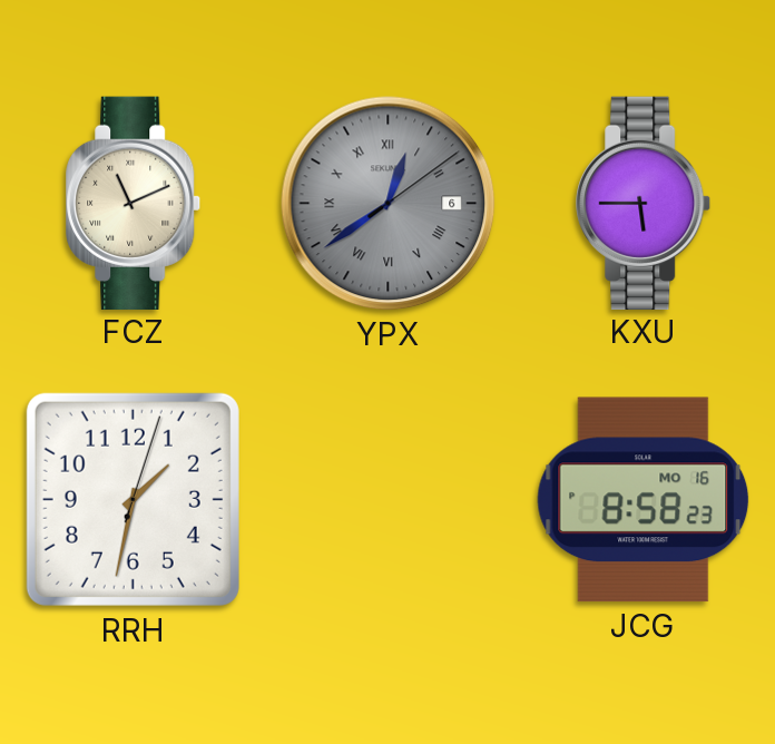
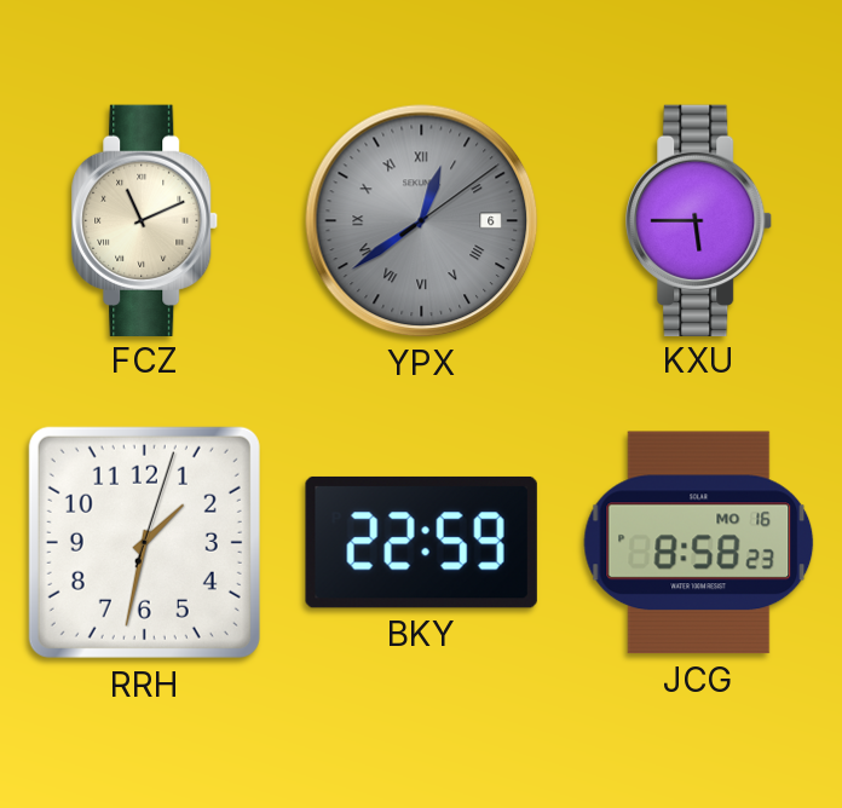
BKY: none -> 22:59
